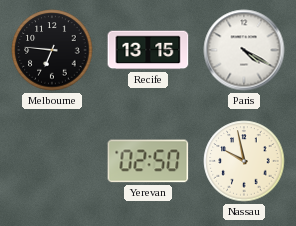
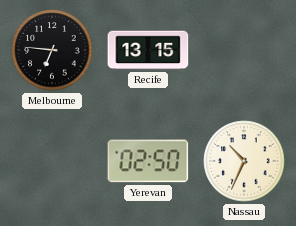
Paris: 4:20 -> none
Nassau: 9:58 -> 10:34
